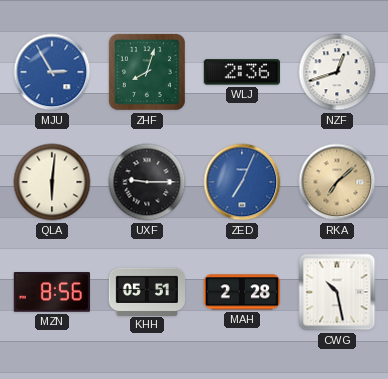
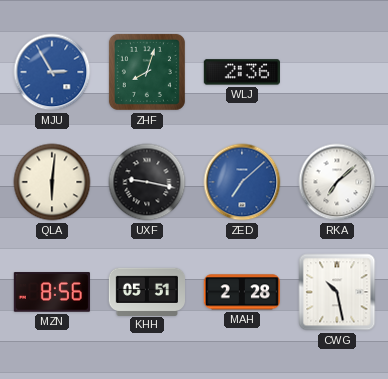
NZF: 12:42 -> none
UXF: 9:15 -> 9:17
ZED: 7:04 -> 7:08
RKA dial: champagne -> white
